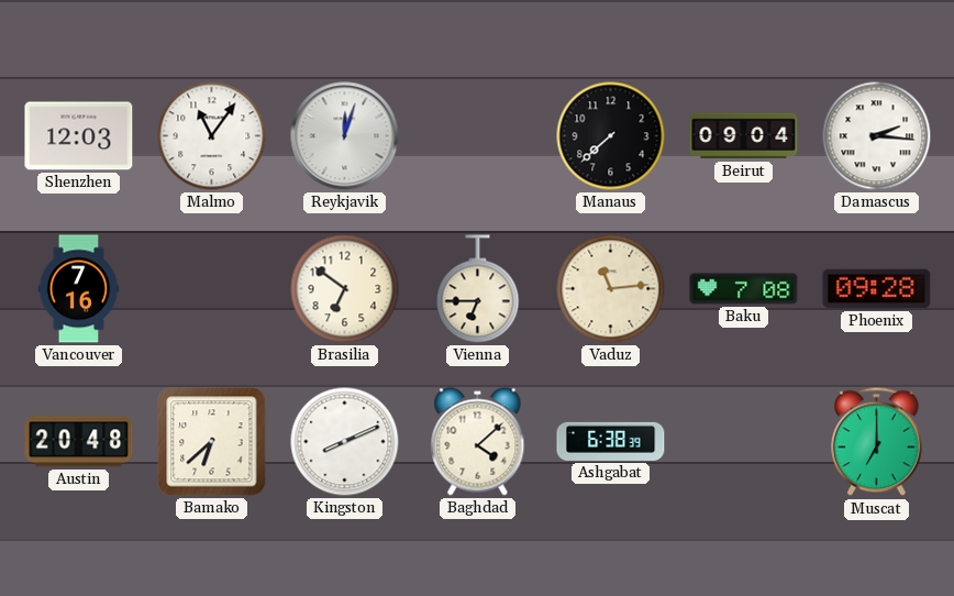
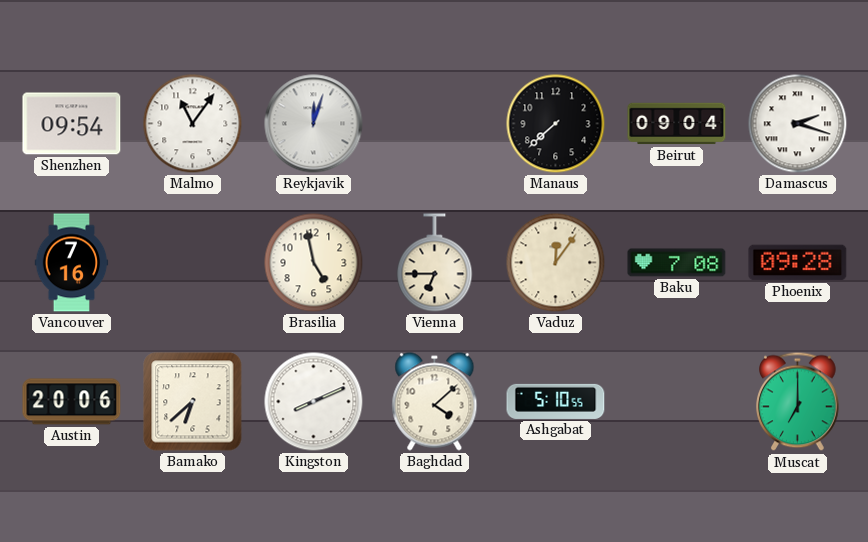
Shenzhen: 12:03 -> 09:54
Damascus: 2:16 -> 2:18
Brasilia: 6:51 -> 4:58
Vaduz: 11:14 -> 12:06
Austin: 20:48 -> 20:06
Ashgabat: 6:38 -> 5:10
